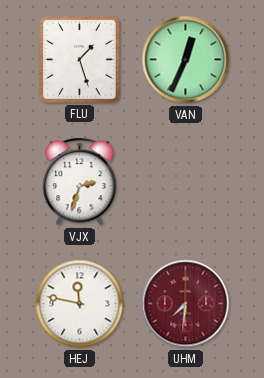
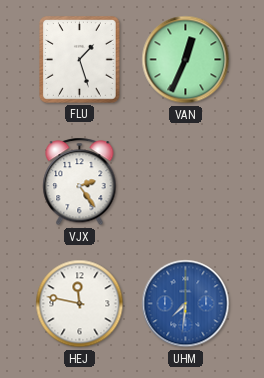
VJX: 2:33 -> 2:24
UHM dial: burgundy -> blue
